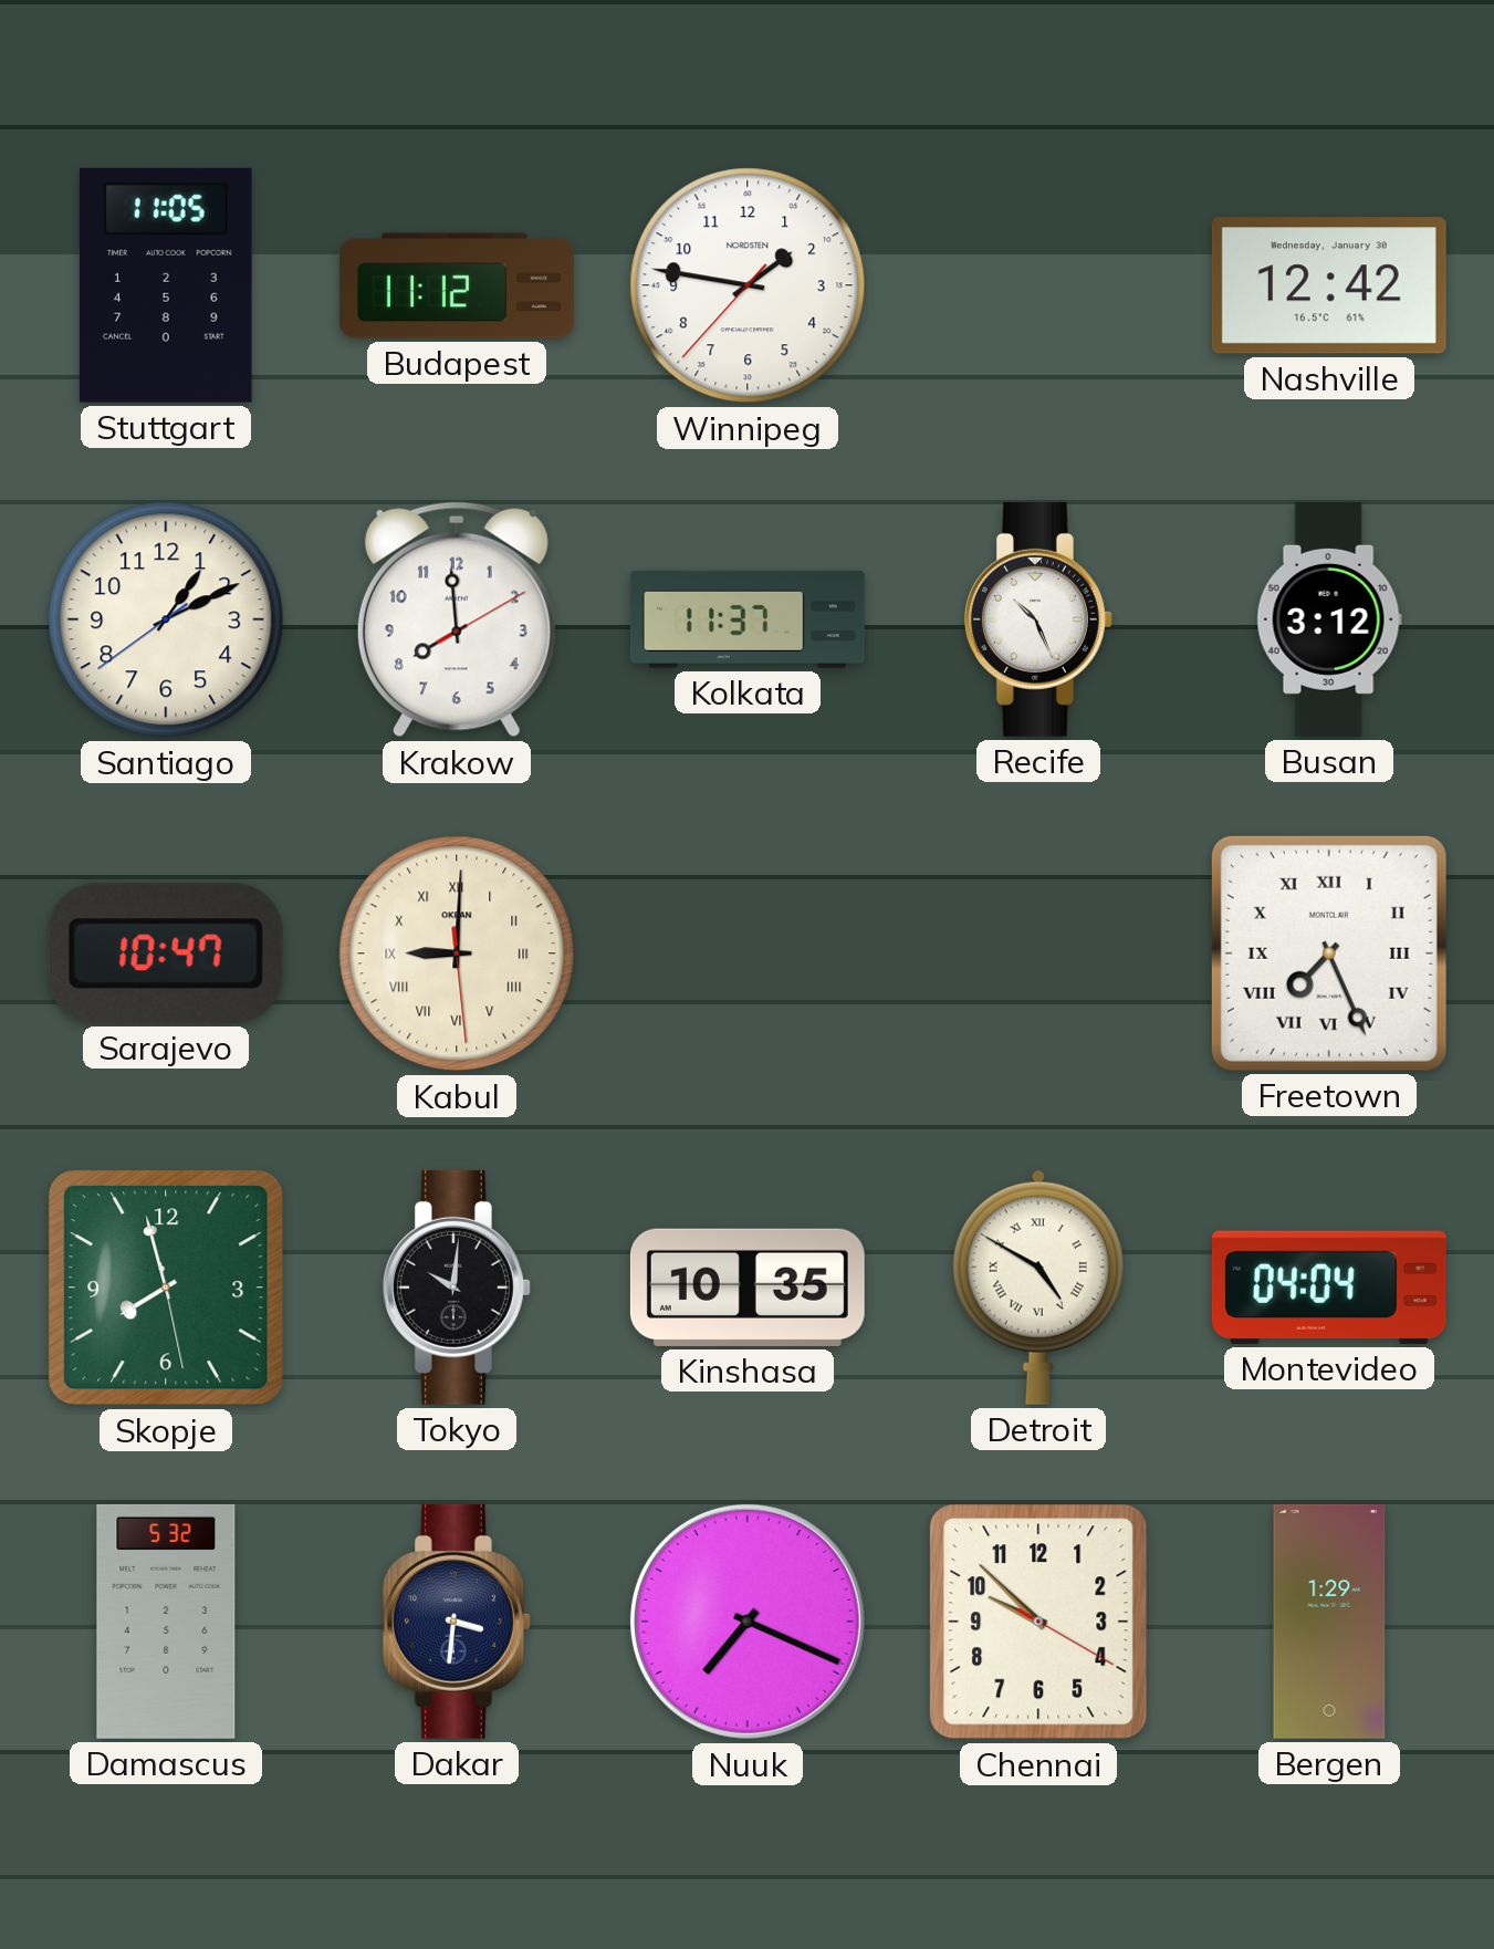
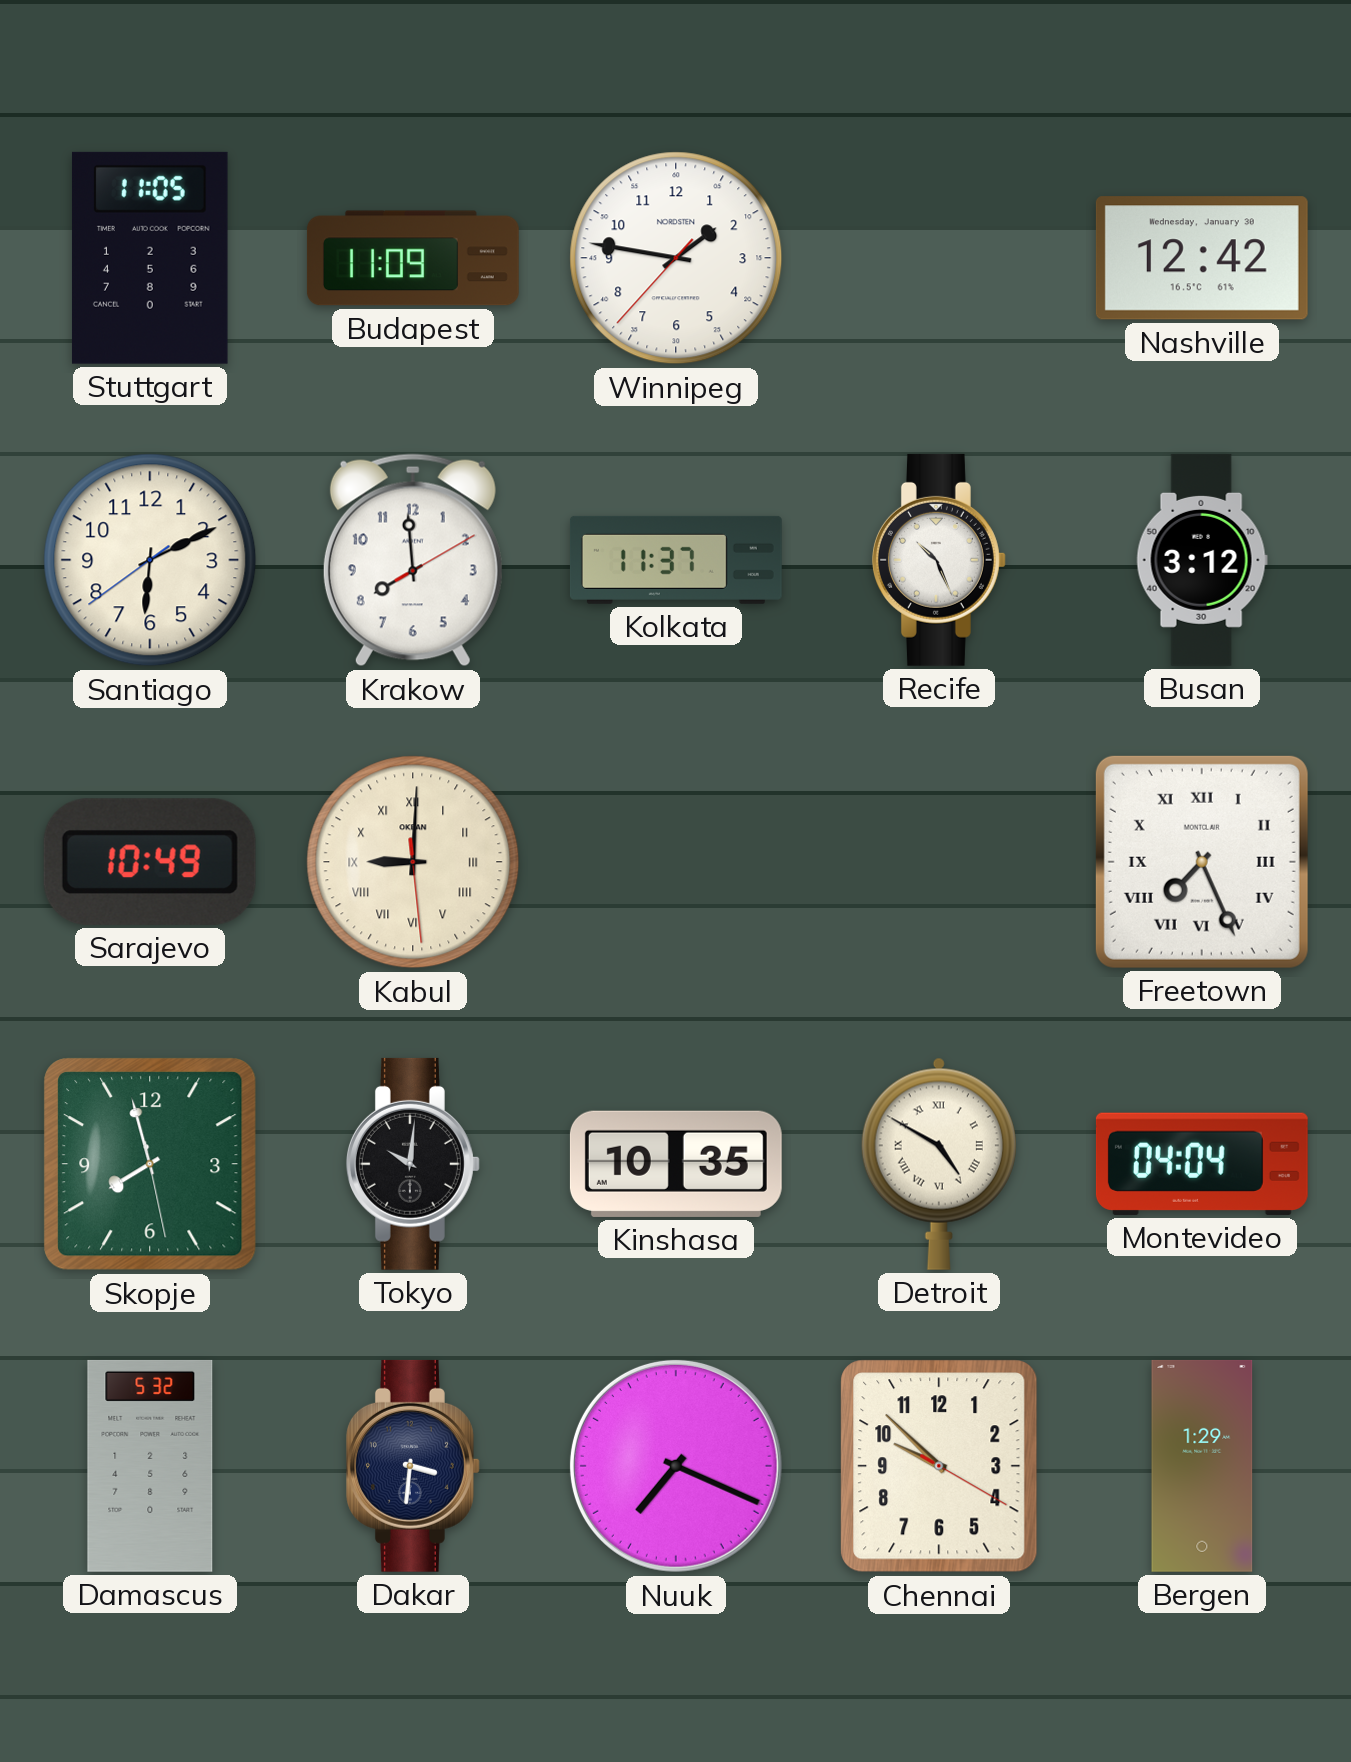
Budapest: 11:12 -> 11:09
Santiago: 1:10 -> 6:10
Sarajevo: 10:47 -> 10:49
